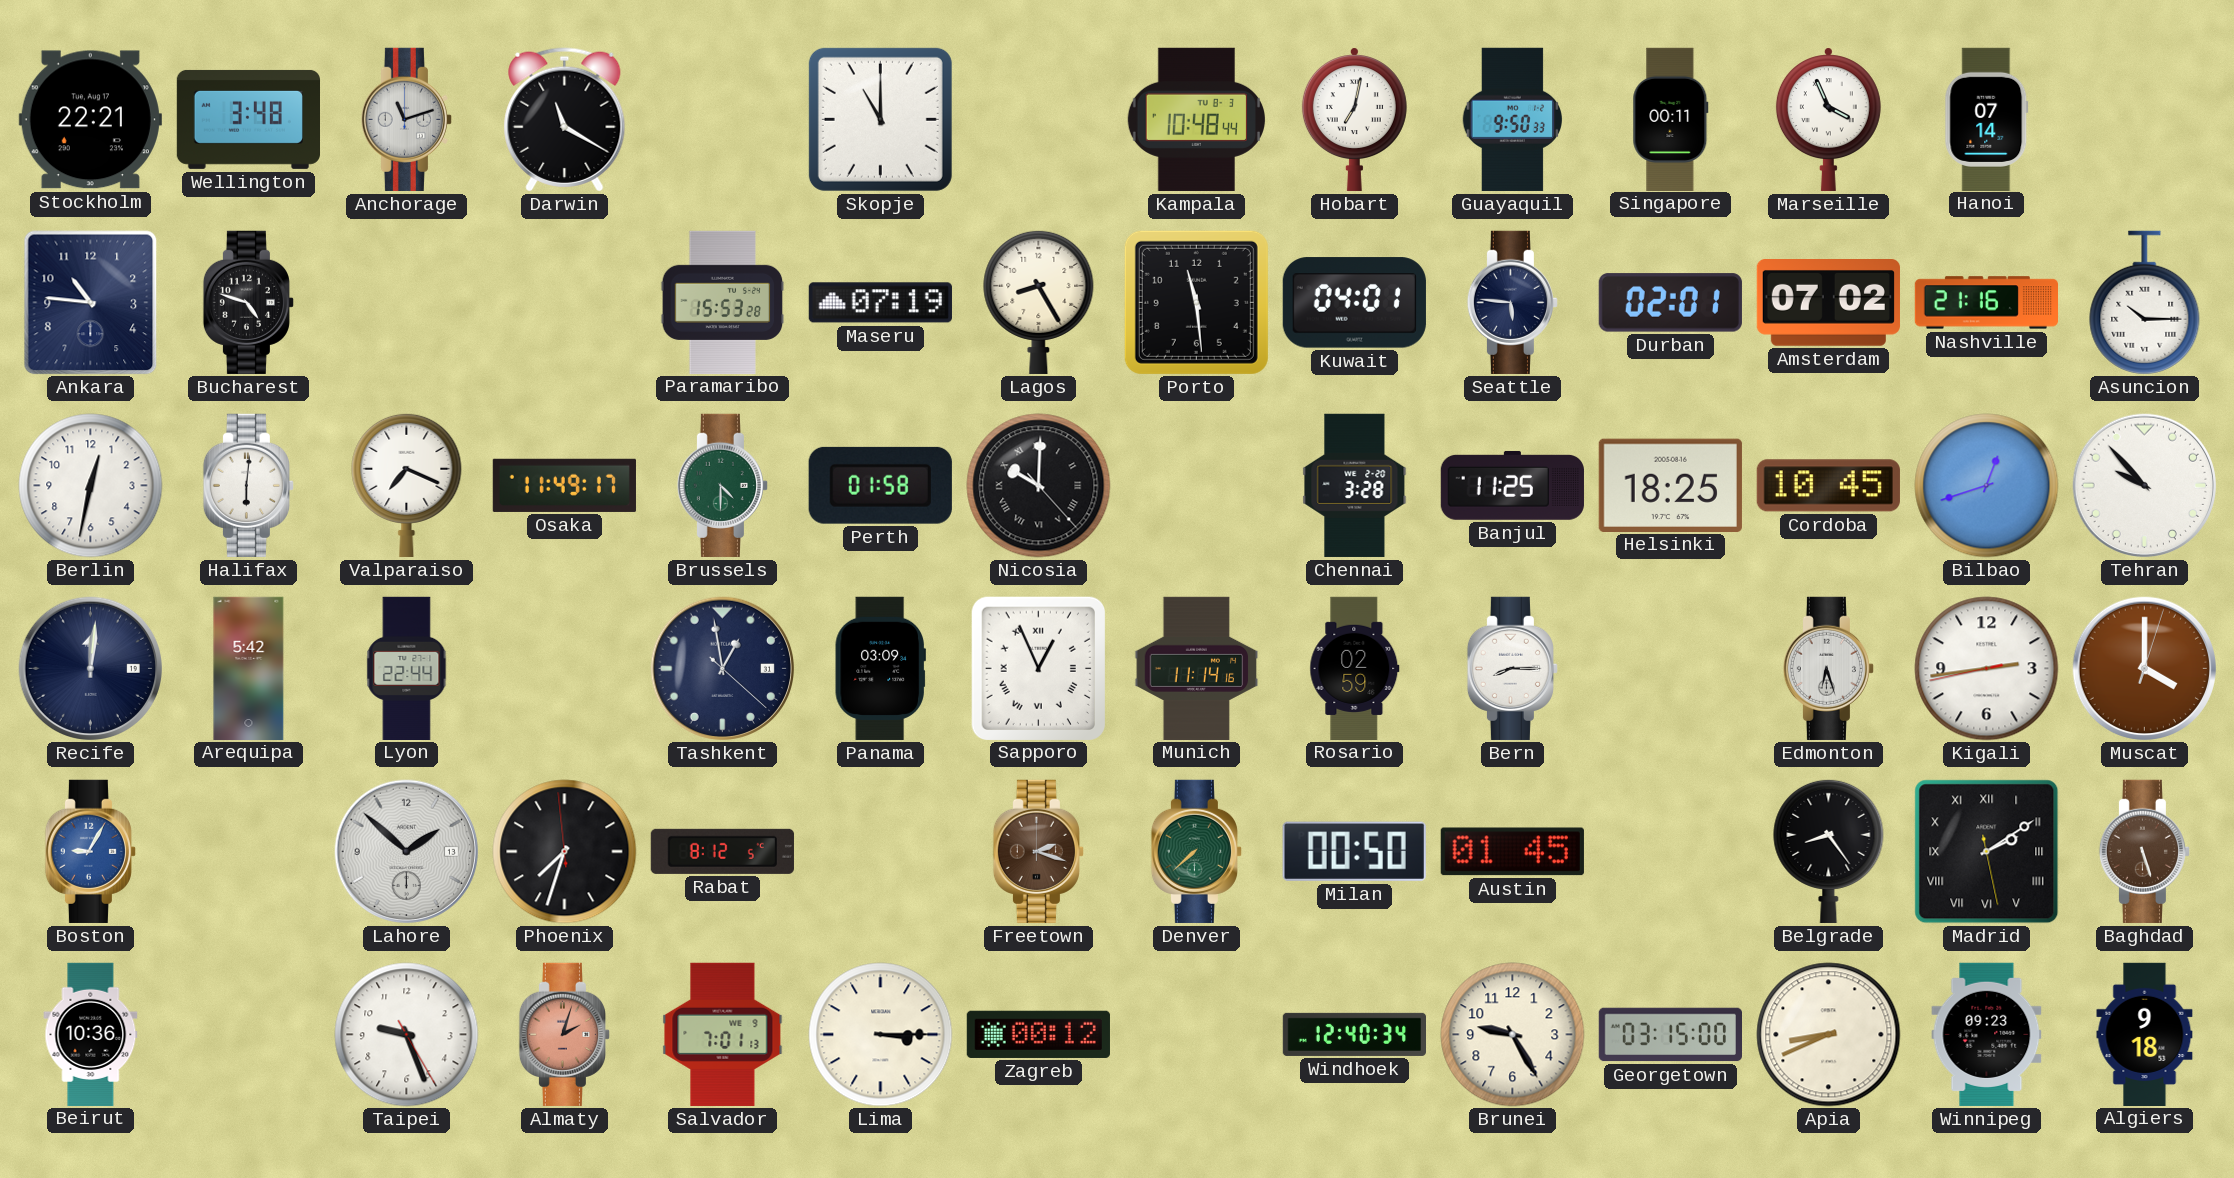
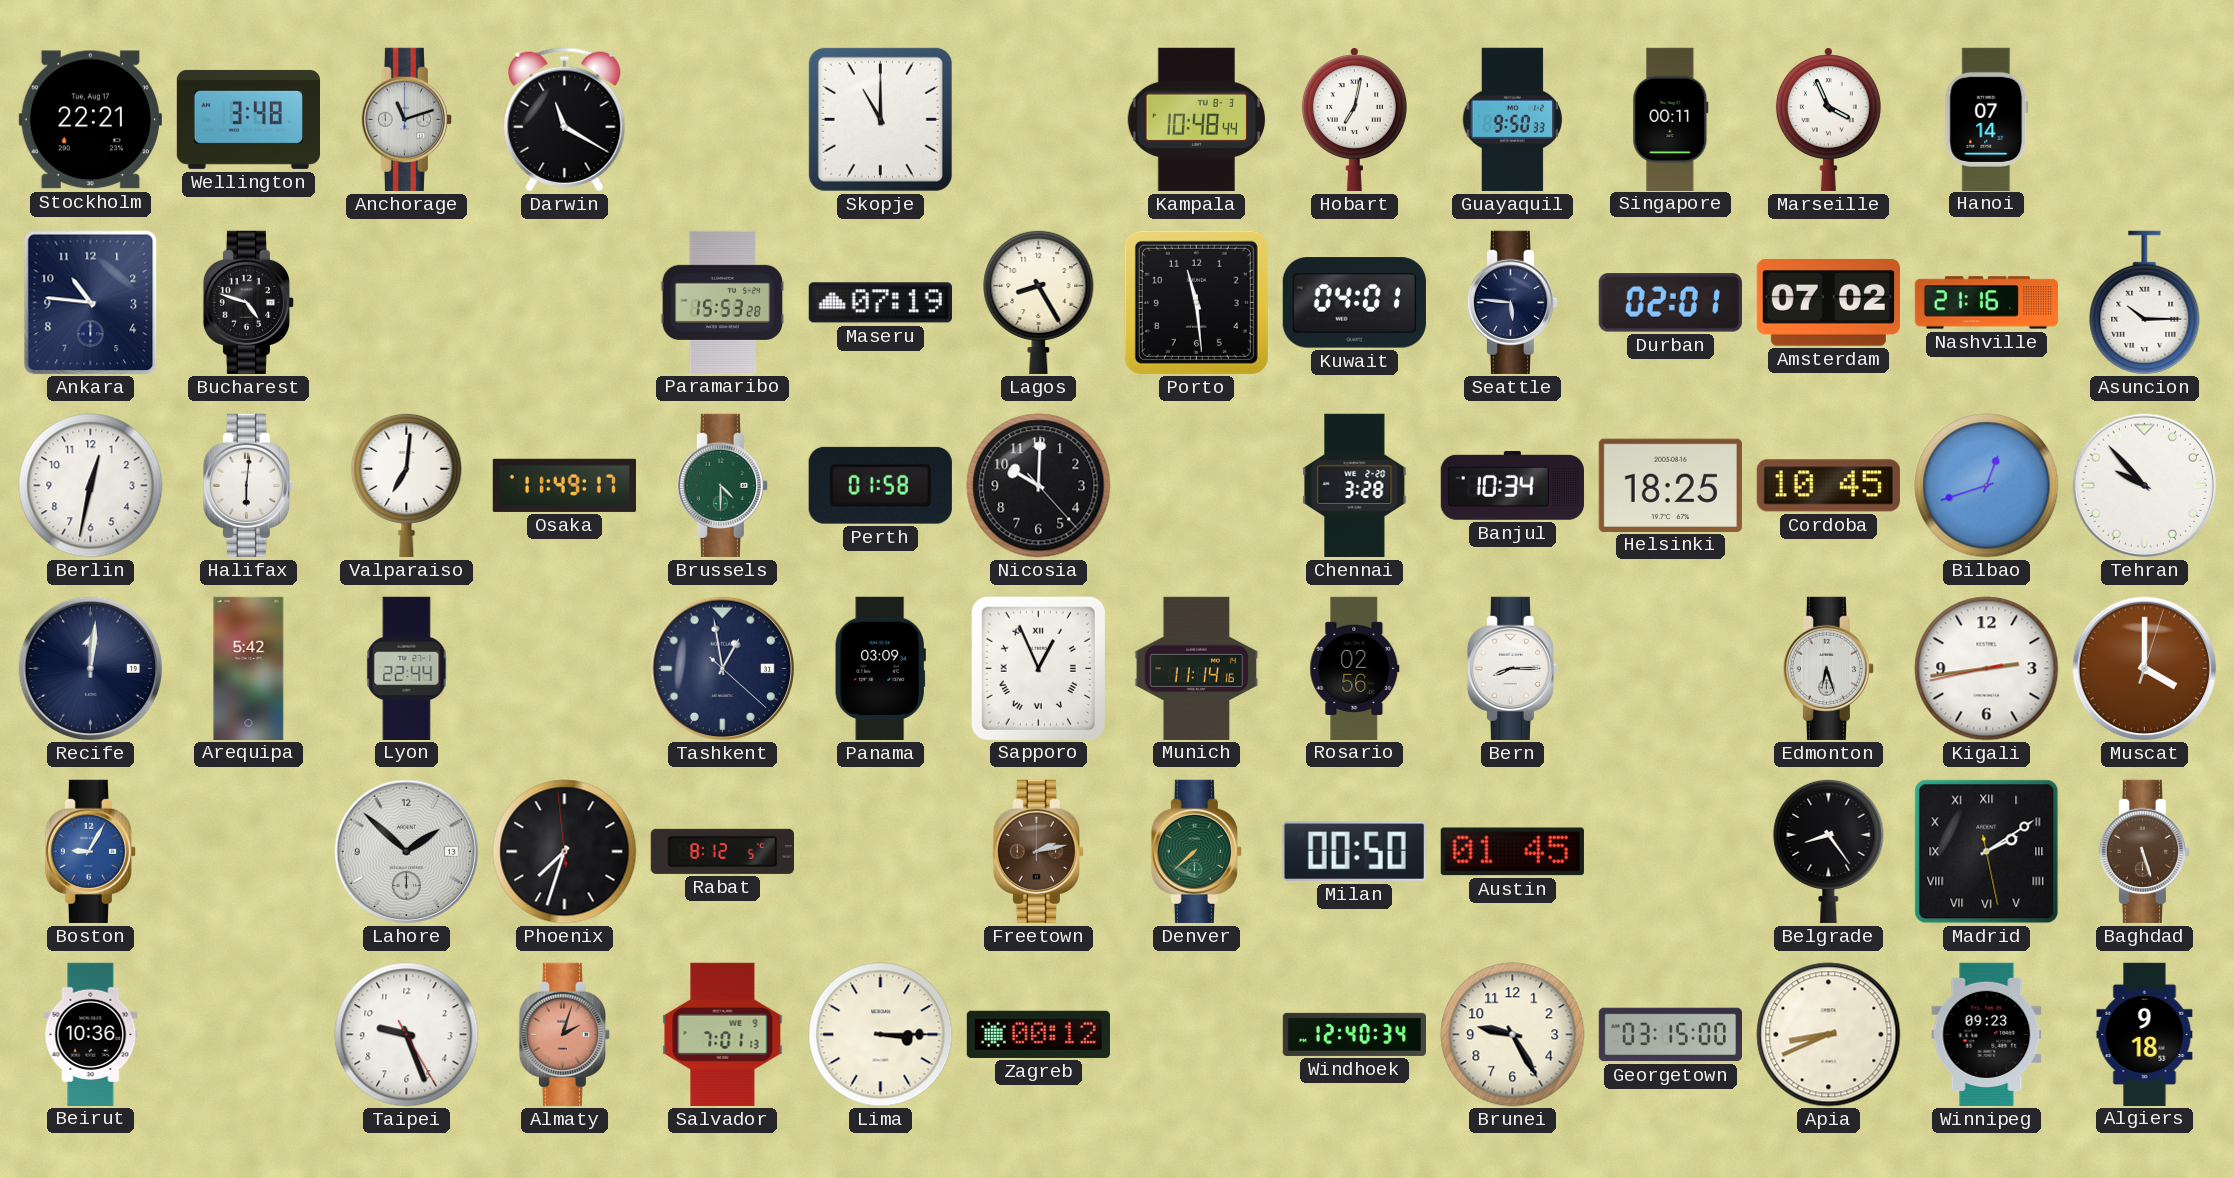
Valparaiso: 7:19 -> 7:01
Nicosia numerals: Roman -> Arabic
Banjul: 11:25 -> 10:34
Rosario: 02:59 -> 02:56
Freetown: 2:18 -> 2:13
